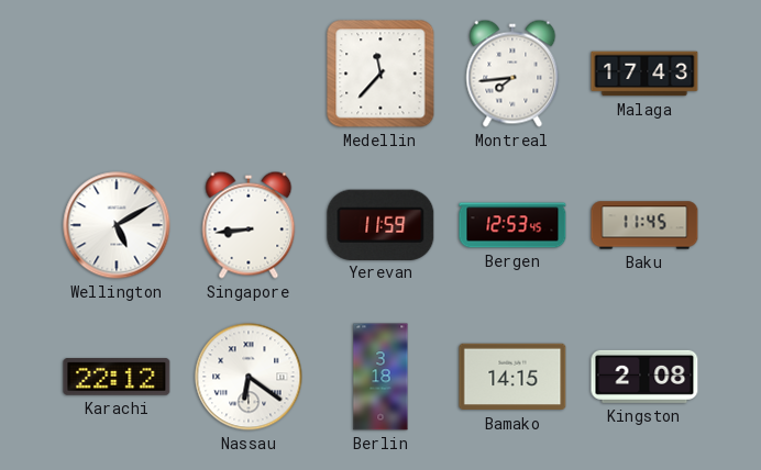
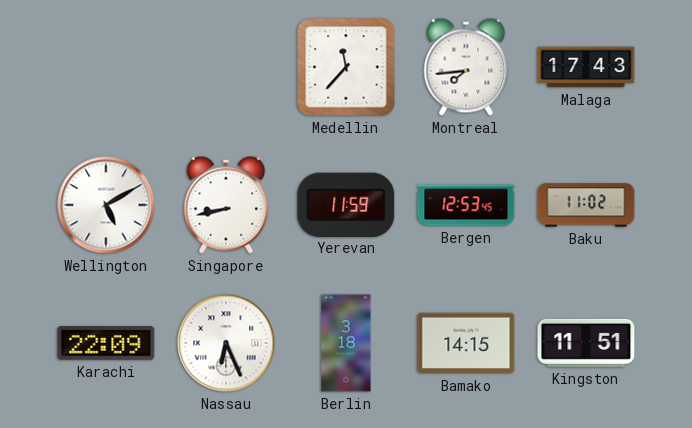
Singapore: 8:44 -> 8:43
Baku: 11:45 -> 11:02
Karachi: 22:12 -> 22:09
Nassau: 6:21 -> 6:26
Kingston: 2:08 -> 11:51
